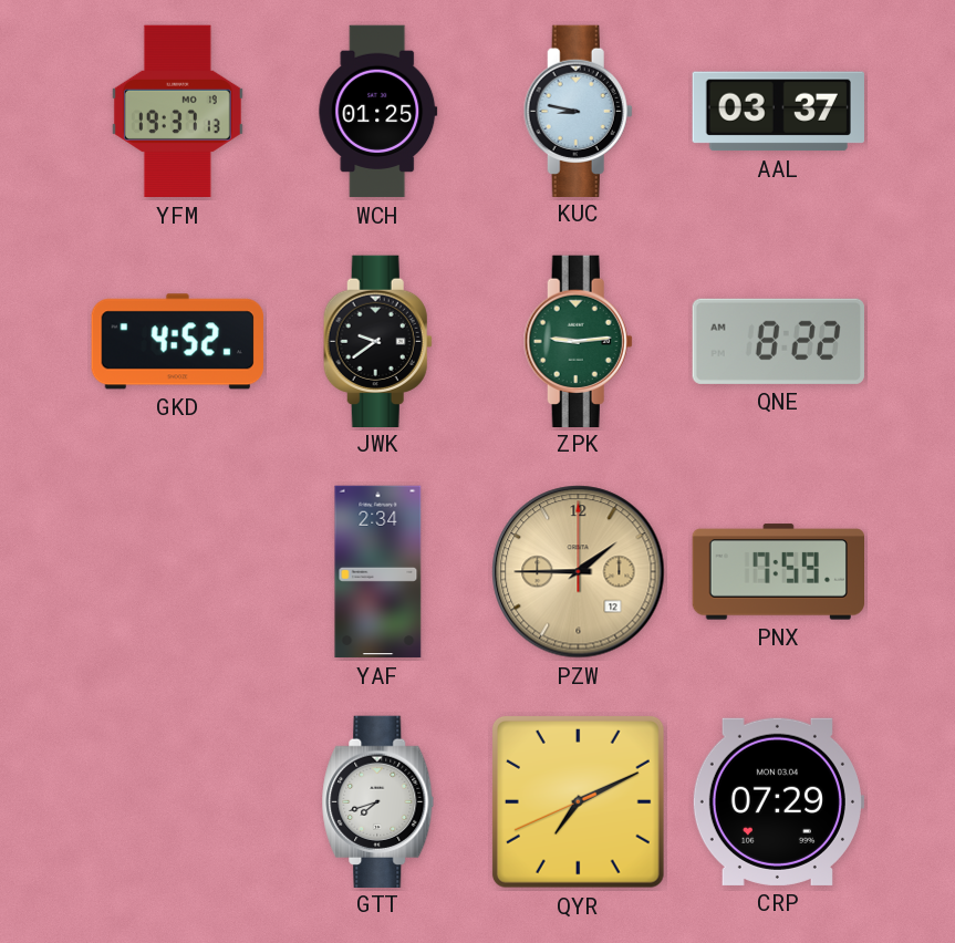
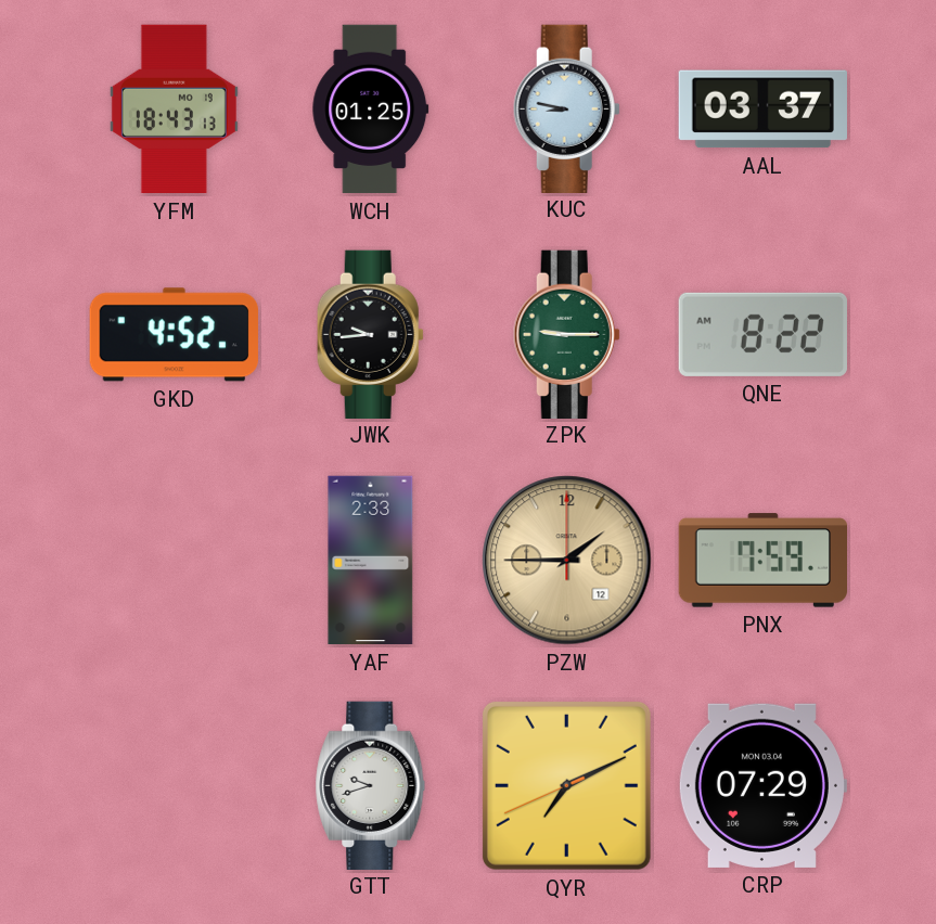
YFM: 19:37 -> 18:43
JWK: 9:39 -> 9:44
ZPK: 9:14 -> 9:15
YAF: 2:34 -> 2:33
GTT: 7:42 -> 9:42
